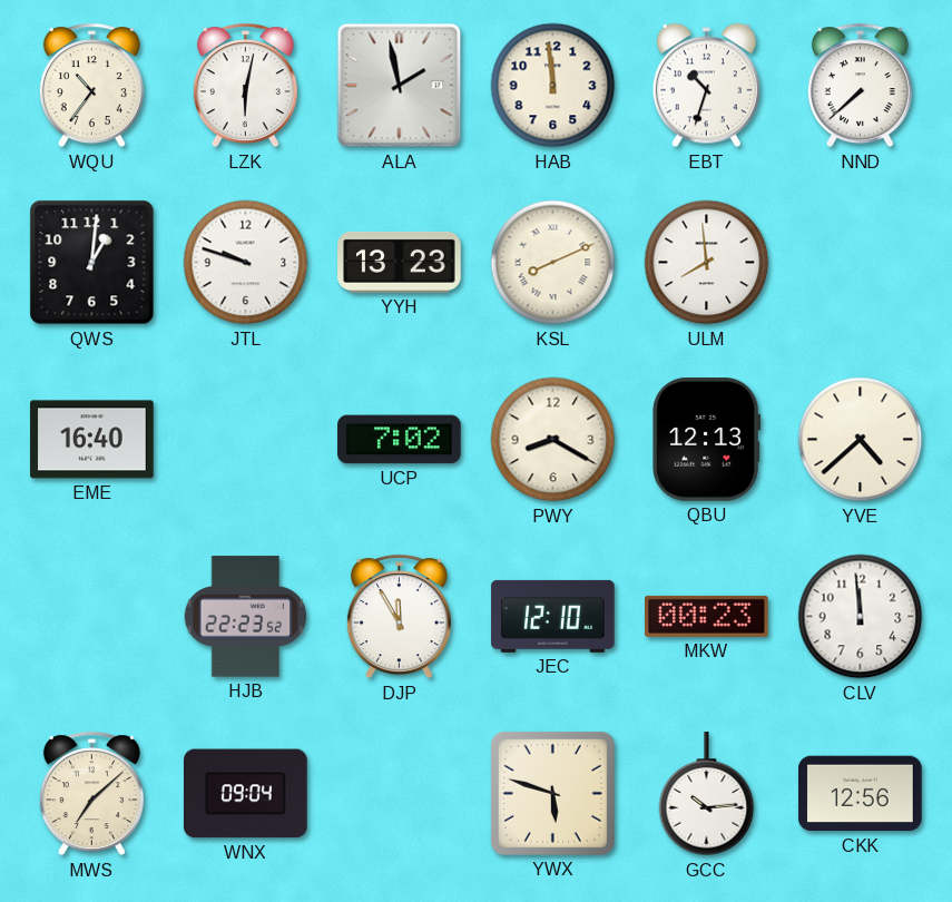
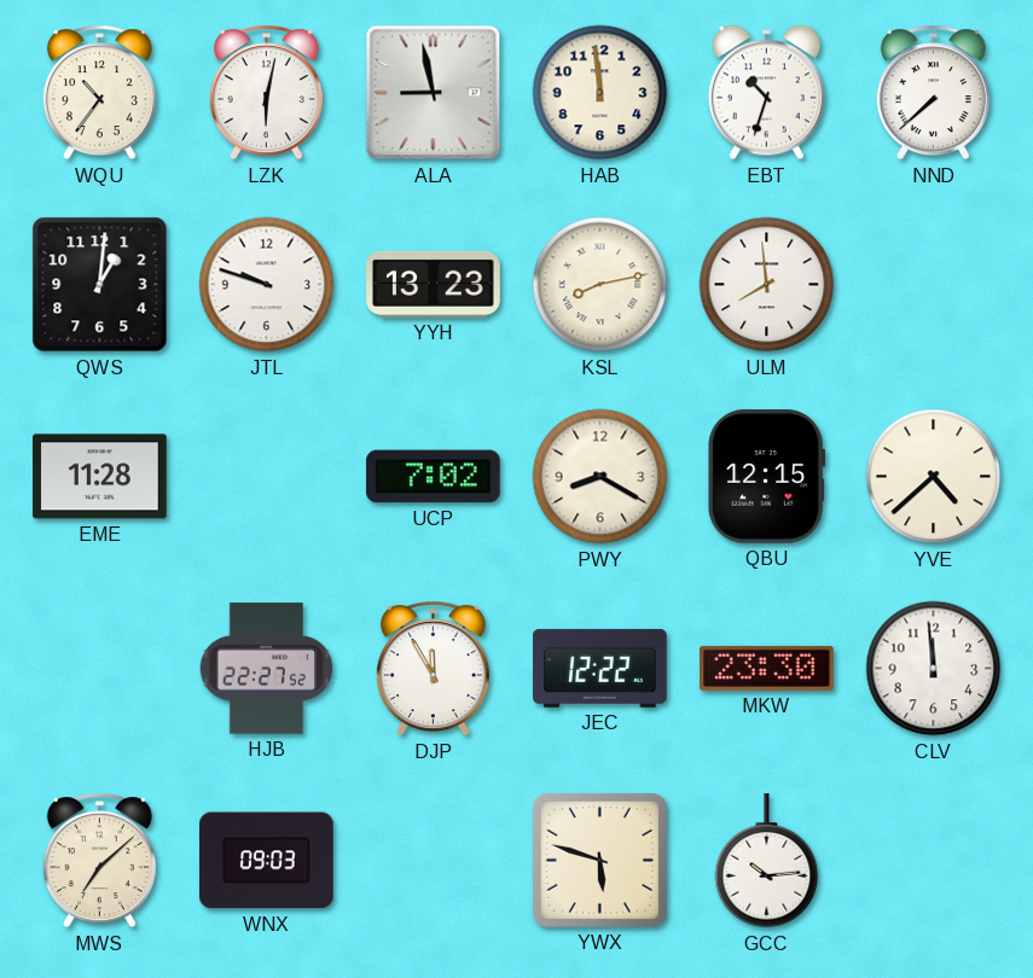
ALA: 1:58 -> 8:58
KSL: 8:11 -> 8:13
EME: 16:40 -> 11:28
QBU: 12:13 -> 12:15
HJB: 22:23 -> 22:27
JEC: 12:10 -> 12:22
MKW: 00:23 -> 23:30
WNX: 09:04 -> 09:03
CKK: 12:56 -> none
